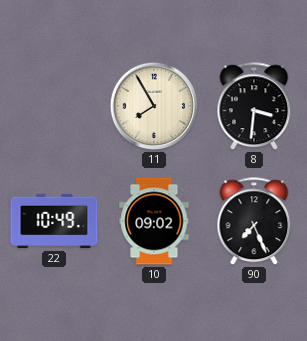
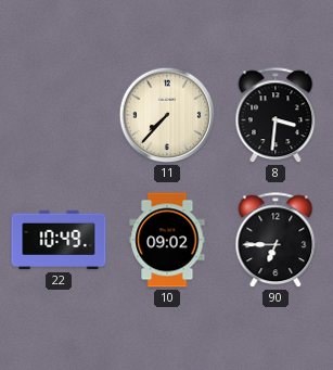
11: 7:55 -> 7:37
90: 7:26 -> 6:45
